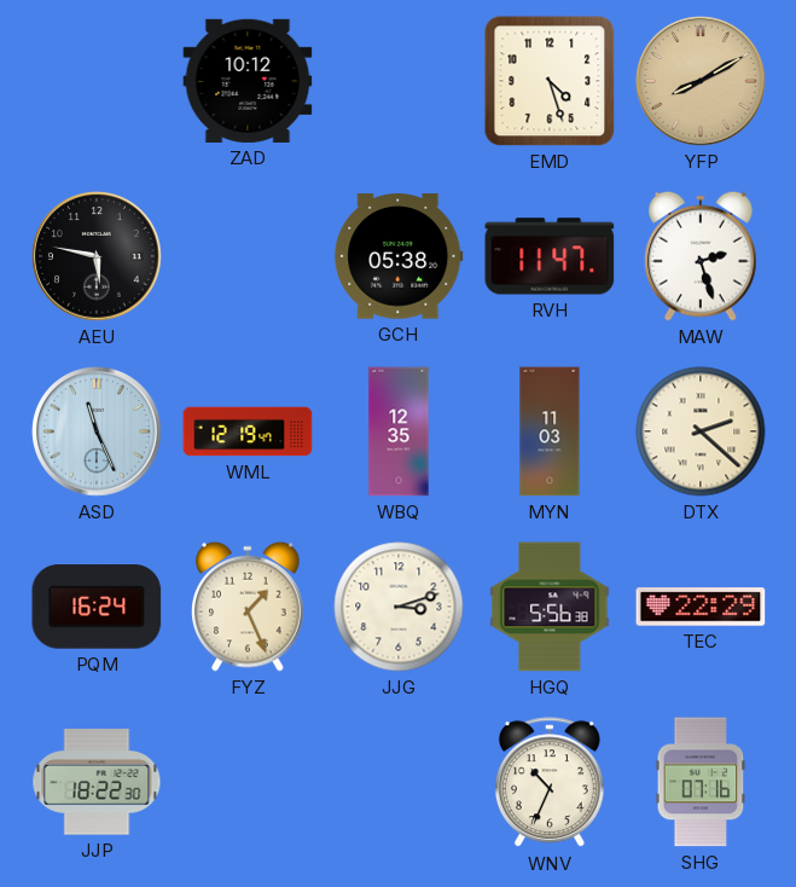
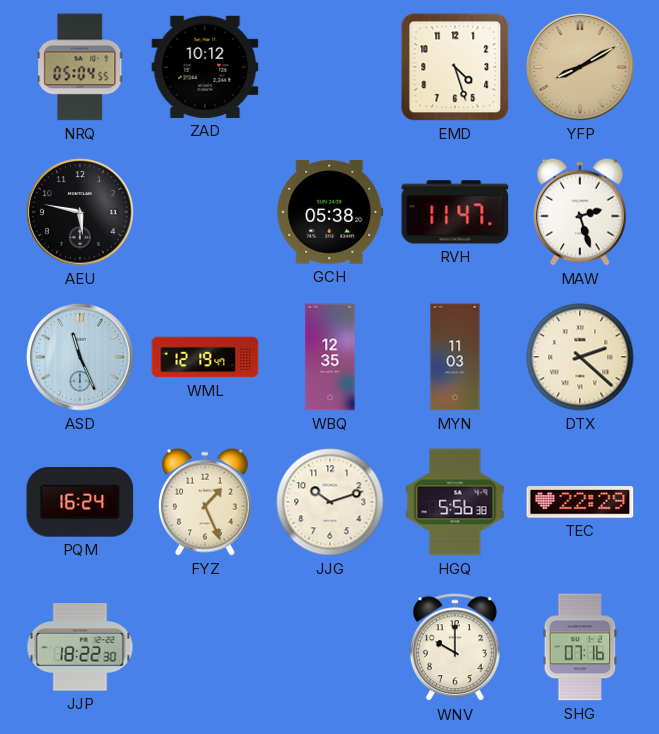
NRQ: none -> 05:04
JJG: 3:12 -> 10:12
WNV: 10:34 -> 10:00
